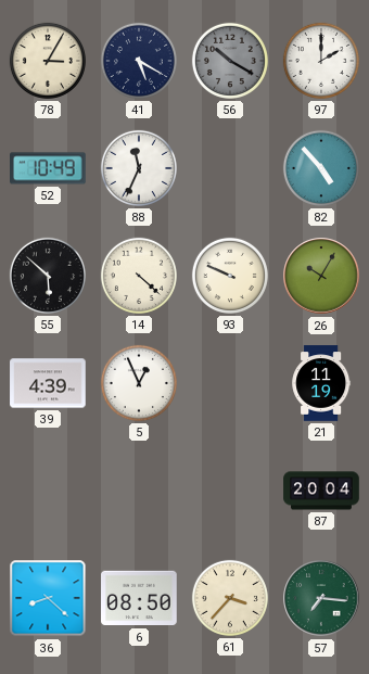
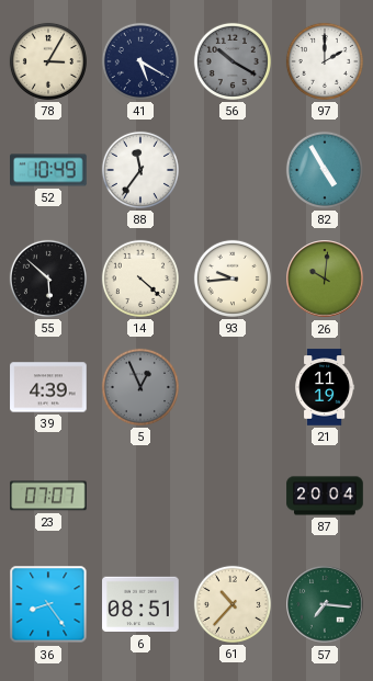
88: 11:34 -> 11:36
82: 4:53 -> 4:55
93: 9:49 -> 9:44
26: 10:05 -> 10:01
5 dial: white -> grey
23: none -> 07:07
36: 8:22 -> 8:24
6: 08:50 -> 08:51
61: 3:37 -> 10:37
